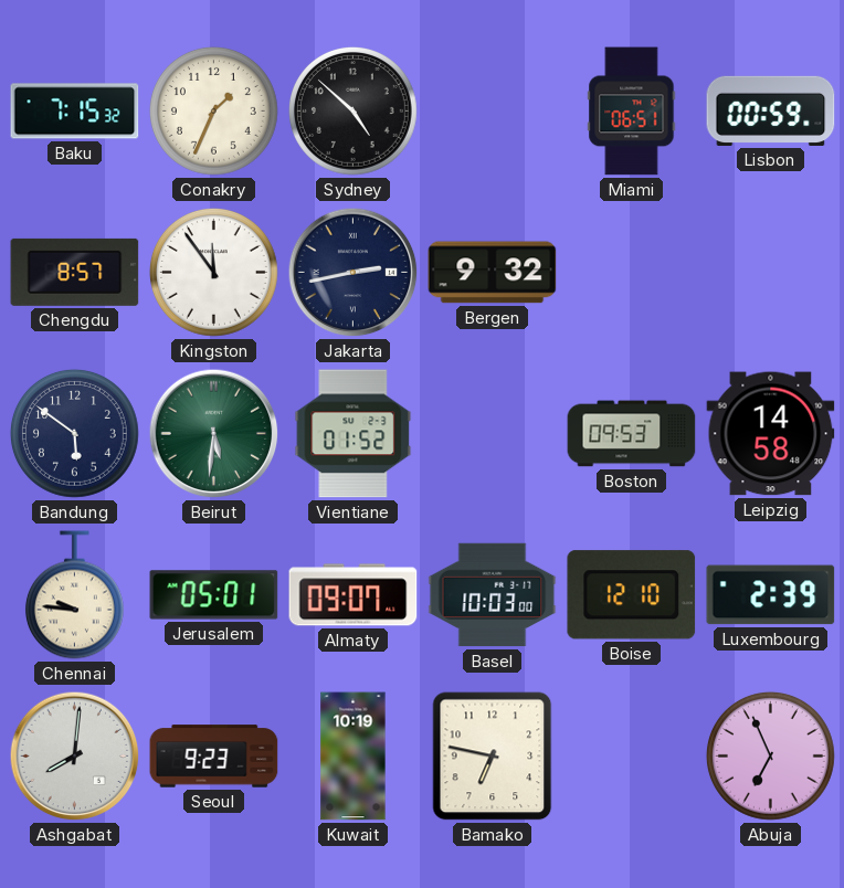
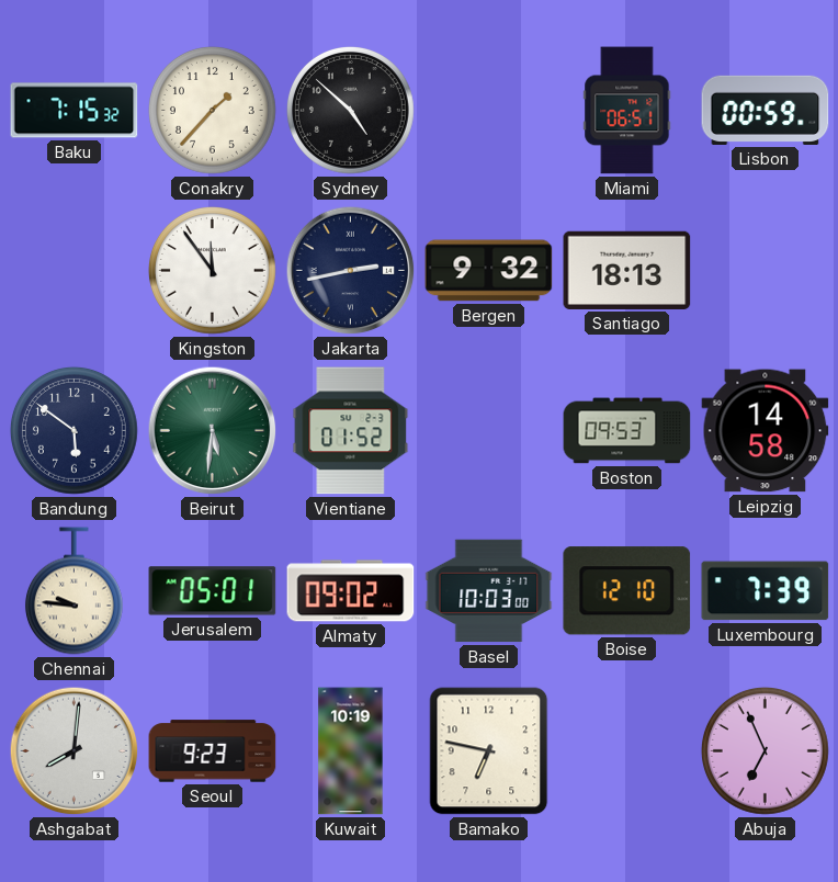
Conakry: 1:34 -> 1:37
Chengdu: 8:57 -> none
Santiago: none -> 18:13
Almaty: 09:07 -> 09:02
Luxembourg: 2:39 -> 7:39
